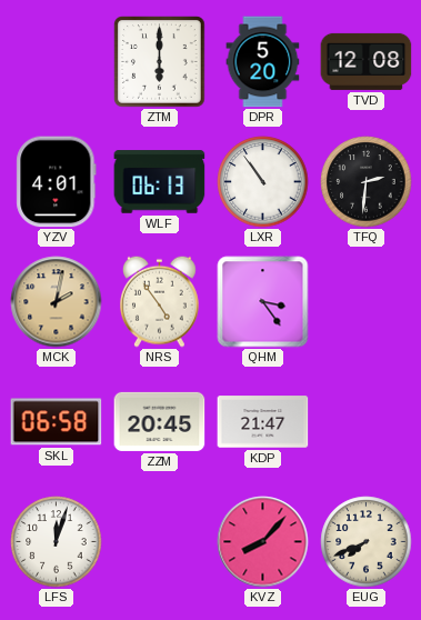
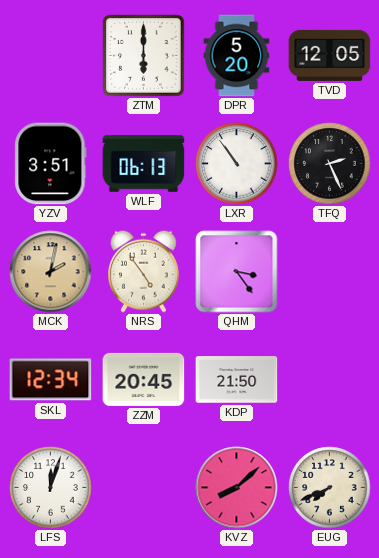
TVD: 12:08 -> 12:05
YZV: 4:01 -> 3:51
TFQ: 2:31 -> 2:26
SKL: 06:58 -> 12:34
KDP: 21:47 -> 21:50
KVZ: 8:07 -> 8:08
